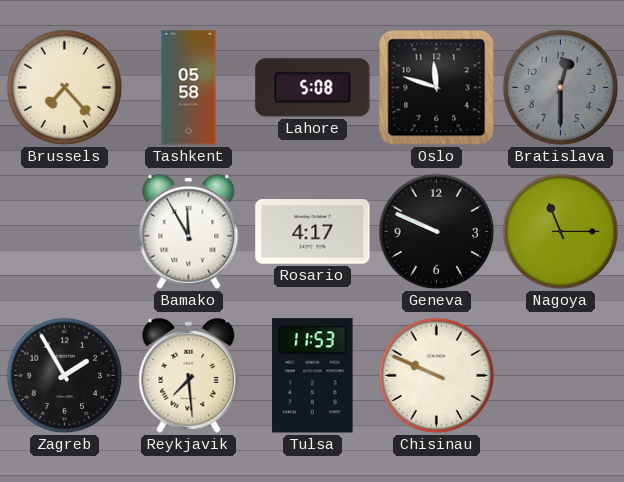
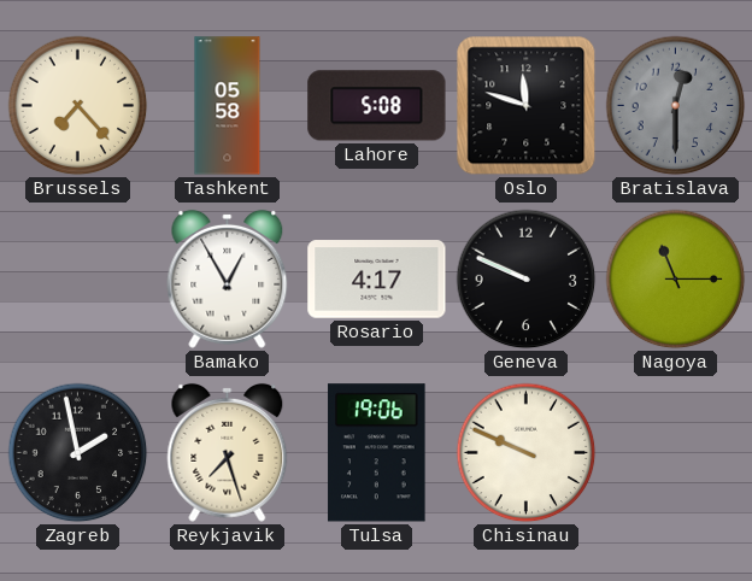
Bamako: 11:55 -> 12:55
Zagreb: 1:55 -> 1:58
Reykjavik: 7:29 -> 7:27
Tulsa: 11:53 -> 19:06
